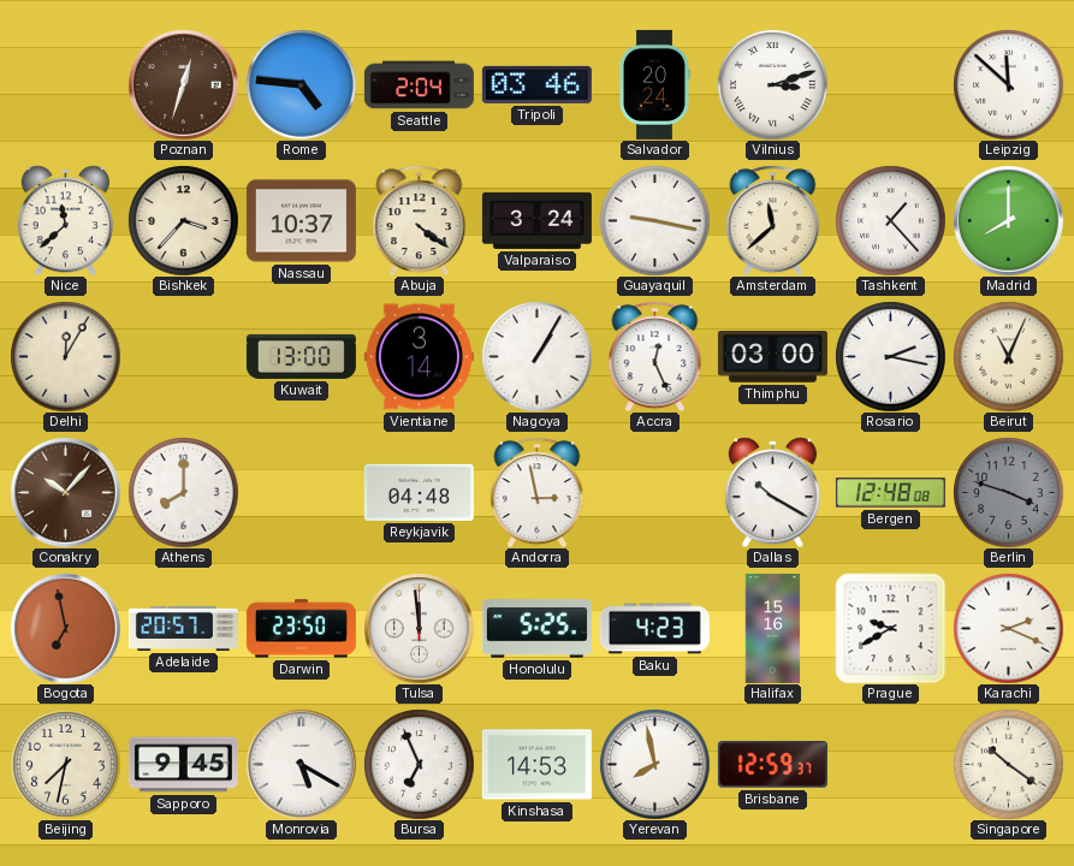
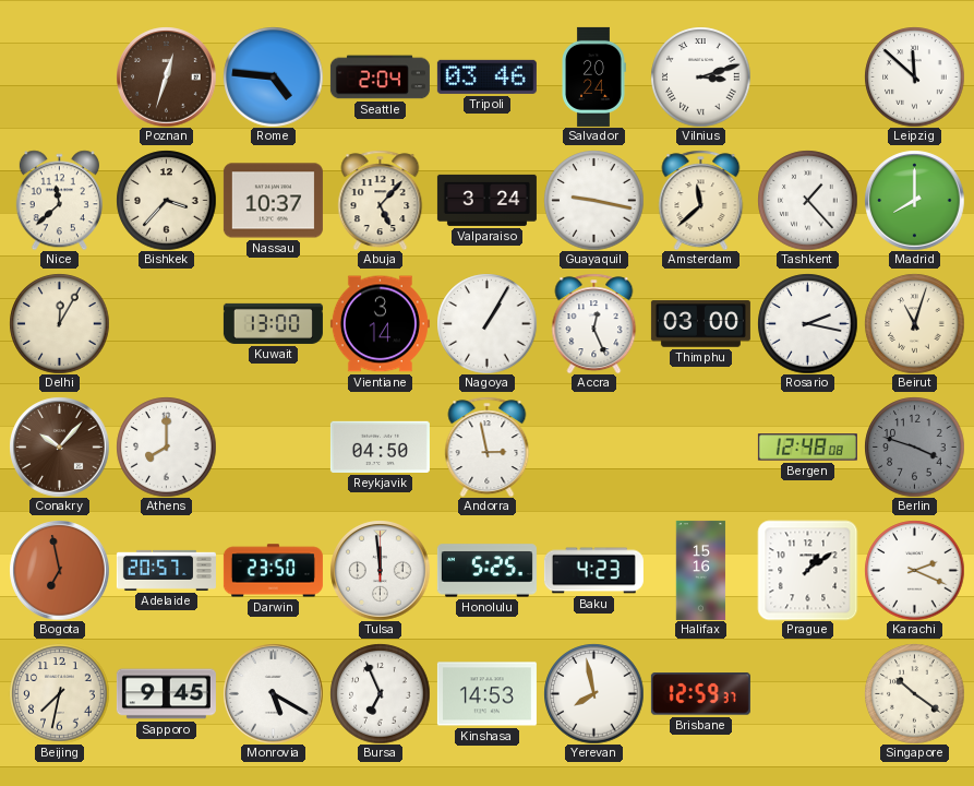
Abuja: 4:21 -> 5:07
Beirut: 11:04 -> 11:03
Reykjavik: 04:48 -> 04:50
Dallas: 10:20 -> none
Prague: 9:40 -> 1:09
